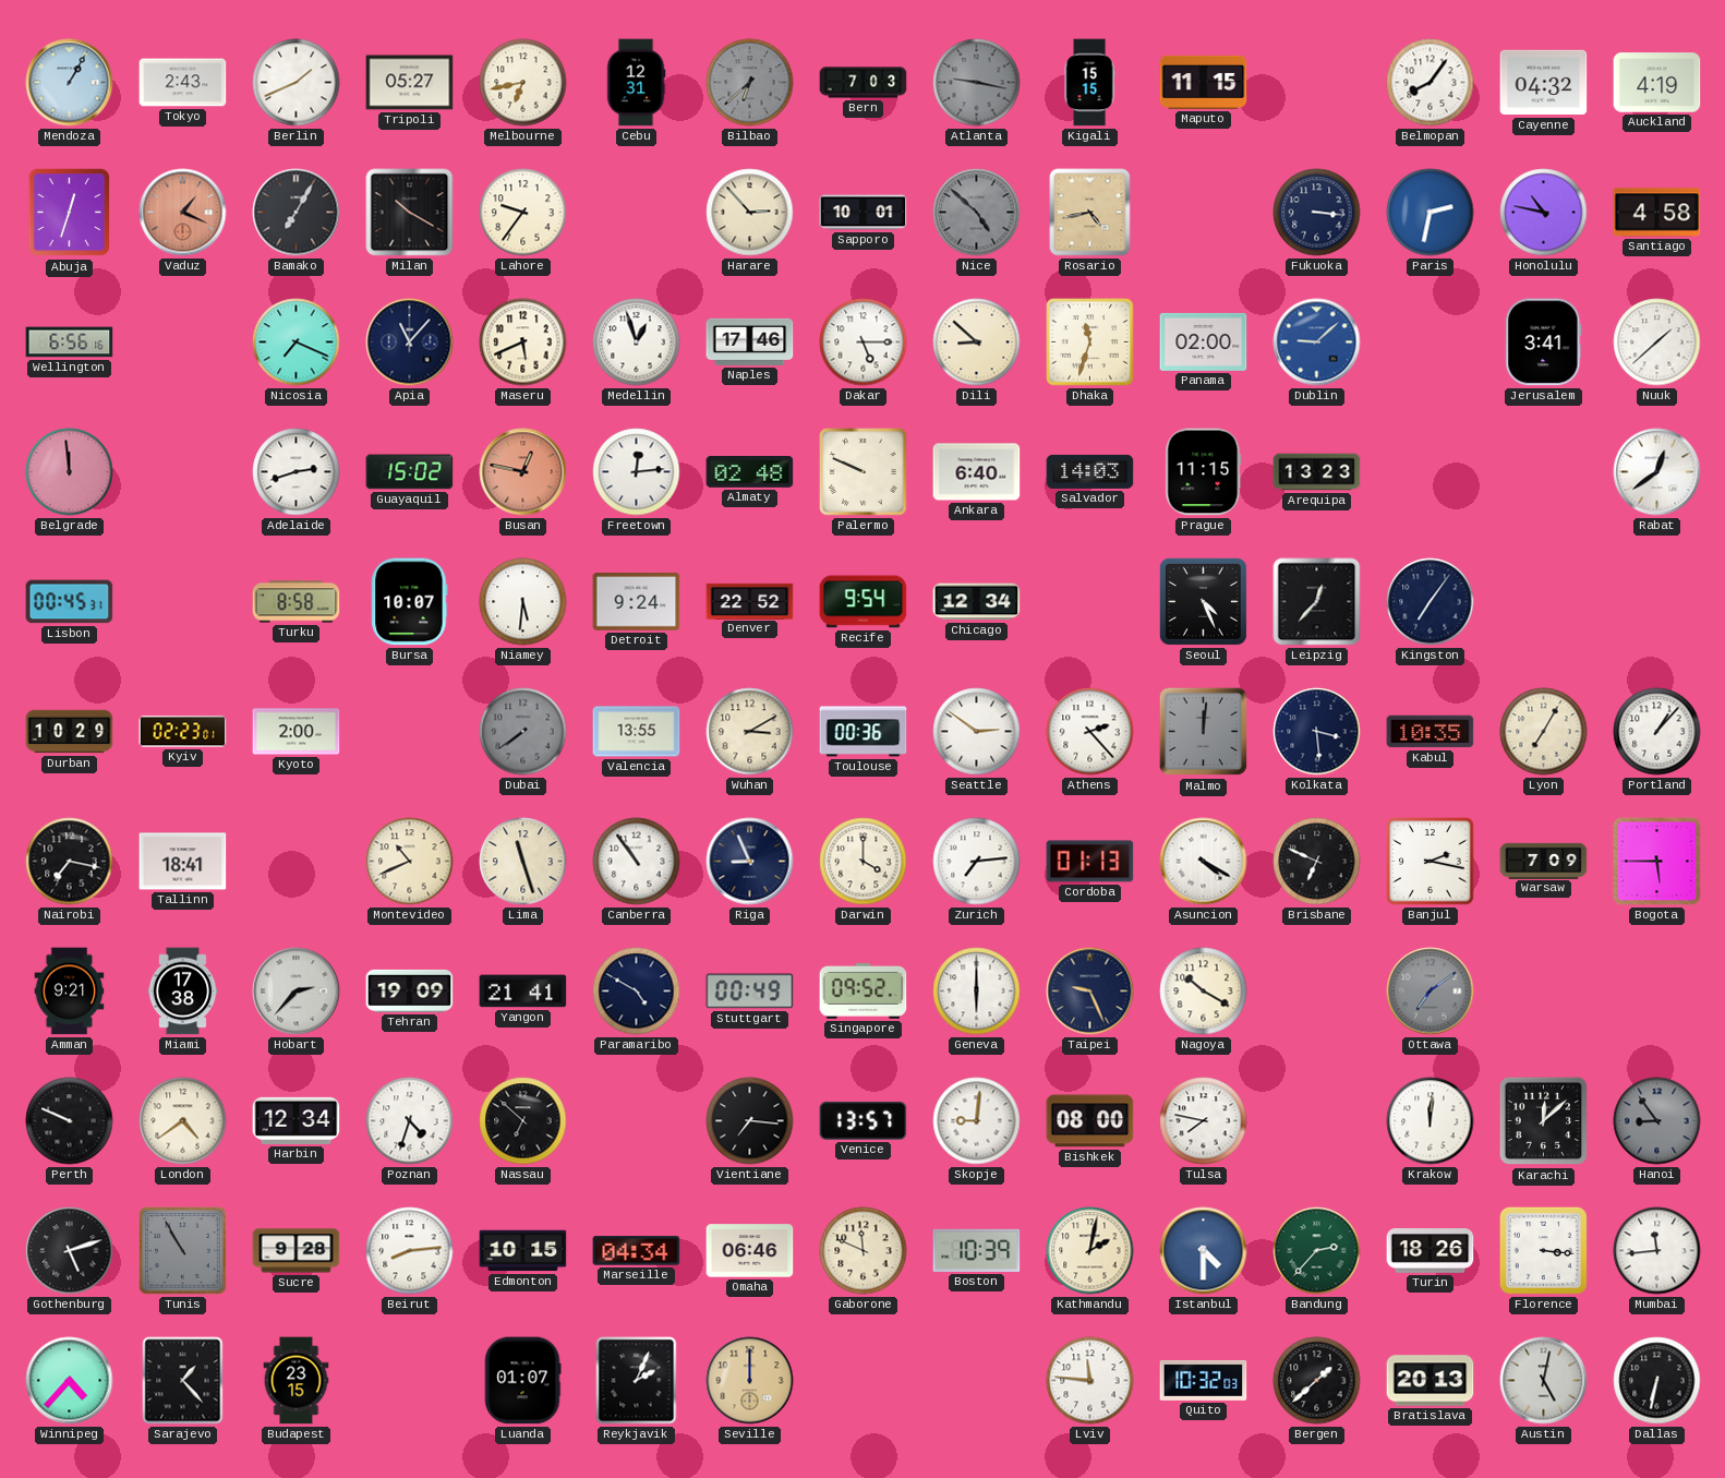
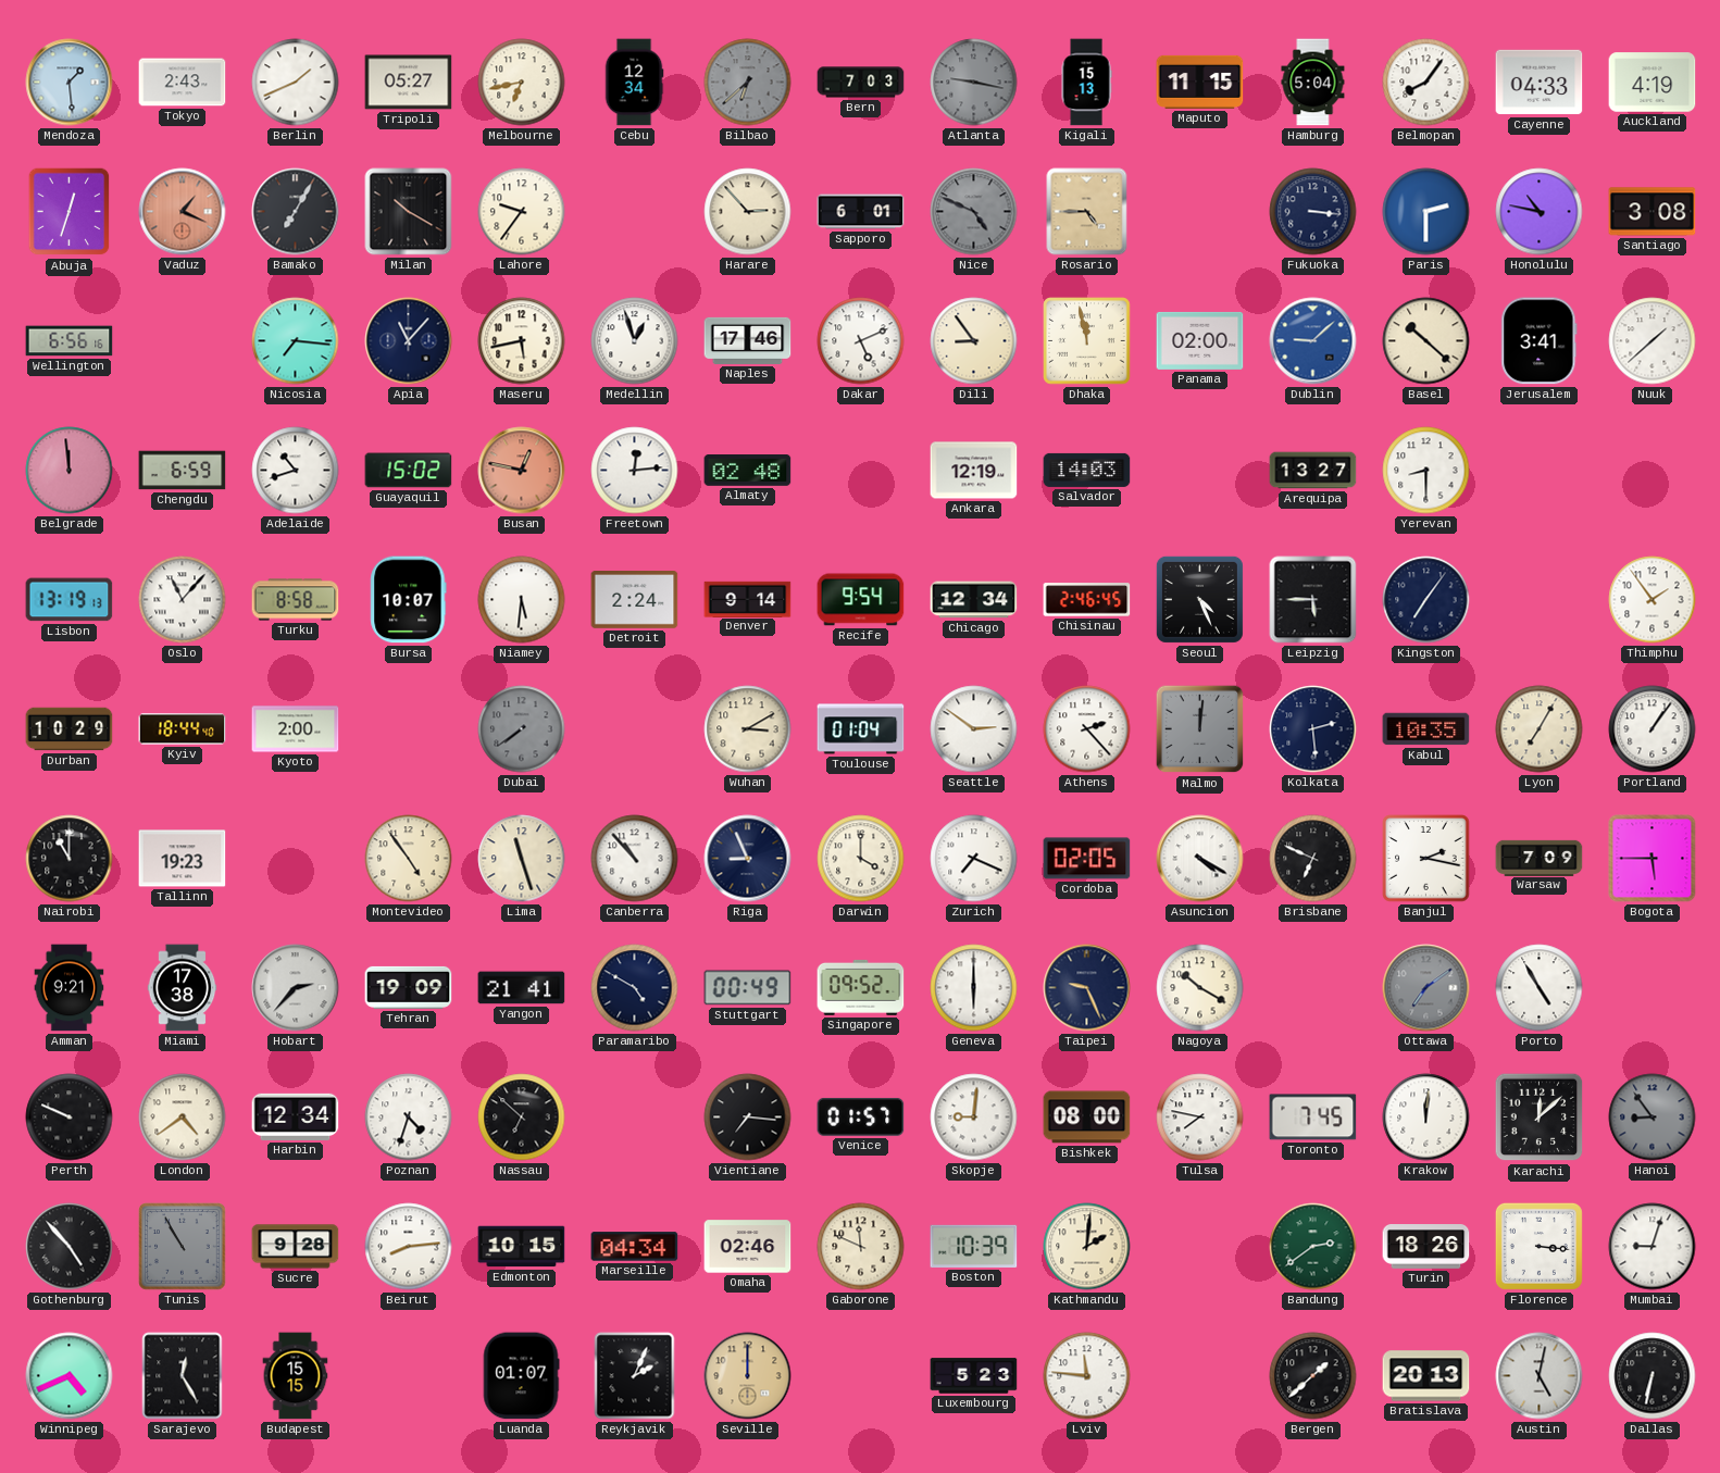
Mendoza: 1:05 -> 1:29
Cebu: 12:31 -> 12:34
Kigali: 15:15 -> 15:13
Hamburg: none -> 5:04
Cayenne: 04:32 -> 04:33
Sapporo: 10:01 -> 6:01
Nice: 4:52 -> 4:49
Rosario: 4:43 -> 4:45
Paris: 2:32 -> 2:30
Santiago: 4:58 -> 3:08
Nicosia: 7:19 -> 7:16
Maseru: 5:41 -> 5:43
Dakar: 5:15 -> 5:11
Dili: 8:52 -> 8:54
Dhaka: 11:33 -> 11:58
Basel: none -> 10:22
Chengdu: none -> 6:59
Adelaide: 2:42 -> 10:42
Palermo: 9:49 -> none
Ankara: 6:40 -> 12:19
Prague: 11:15 -> none
Arequipa: 13:23 -> 13:27
Yerevan: none -> 8:30
Rabat: 12:39 -> none
Lisbon: 00:45 -> 13:19
Oslo: none -> 11:07
Detroit: 9:24 -> 2:24
Denver: 22:52 -> 9:14
Chisinau: none -> 2:46
Leipzig: 12:37 -> 5:45
Thimphu: none -> 1:54
Kyiv: 02:23 -> 18:44
Valencia: 13:55 -> none
Toulouse: 00:36 -> 01:04
Kolkata: 3:29 -> 2:29
Portland: 1:07 -> 1:06
Nairobi: 7:17 -> 11:00
Tallinn: 18:41 -> 19:23
Montevideo: 10:41 -> 4:54
Canberra: 10:54 -> 10:53
Zurich: 7:14 -> 7:19
Cordoba: 01:13 -> 02:05
Porto: none -> 4:55
Venice: 13:57 -> 01:57
Toronto: none -> 7:45
Gothenburg: 5:12 -> 4:53
Omaha: 06:46 -> 02:46
Kathmandu: 2:02 -> 2:01
Istanbul: 4:30 -> none
Bandung: 2:37 -> 2:39
Mumbai: 11:44 -> 9:03
Winnipeg: 4:37 -> 4:41
Sarajevo: 1:23 -> 12:25
Budapest: 23:15 -> 15:15
Luxembourg: none -> 5:23
Quito: 10:32 -> none
